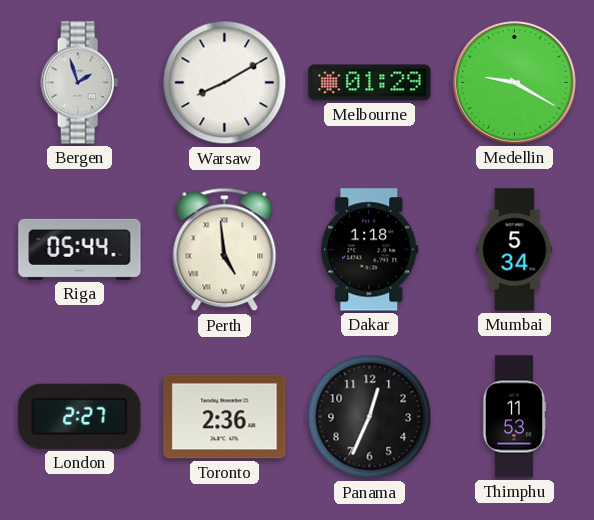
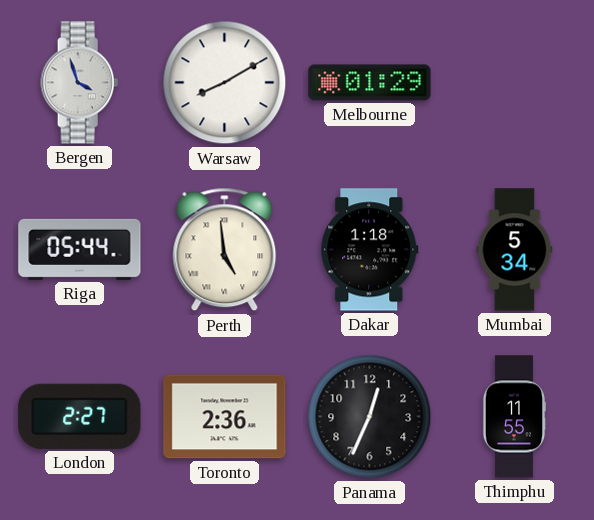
Bergen: 1:57 -> 3:57
Medellin: 9:20 -> none
Thimphu: 11:53 -> 11:55
